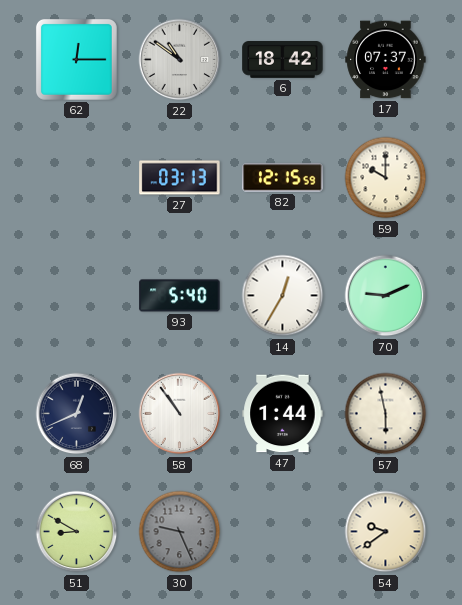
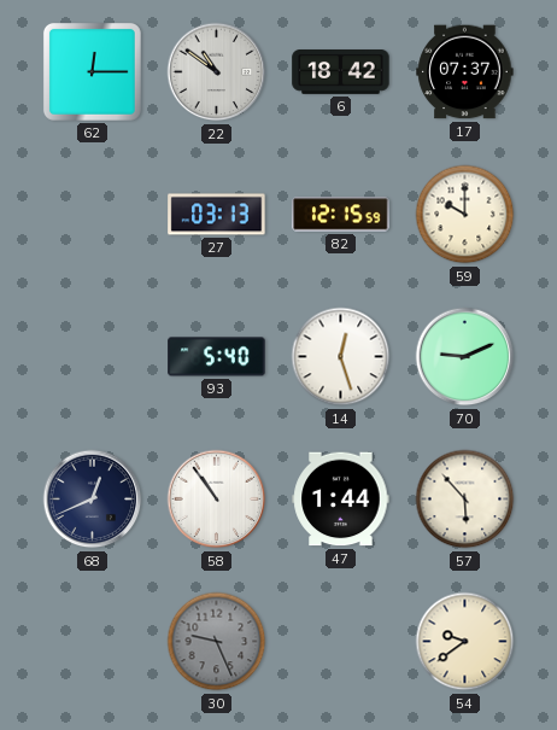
14: 12:35 -> 12:27
57: 5:58 -> 5:53
51: 8:50 -> none
